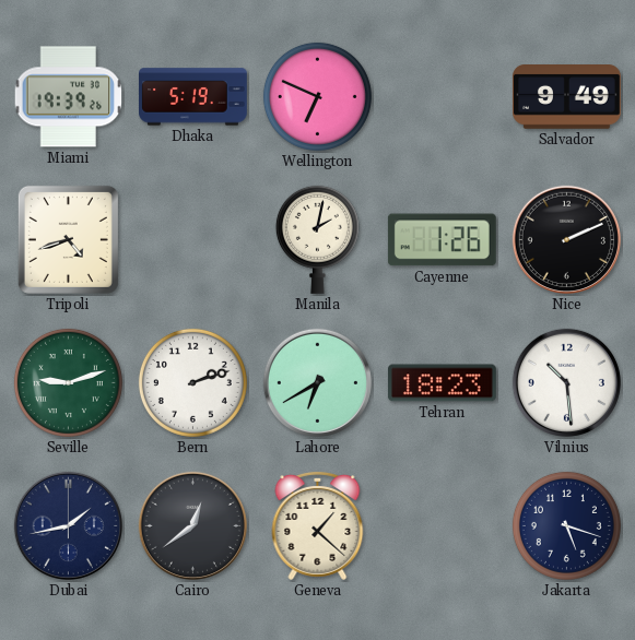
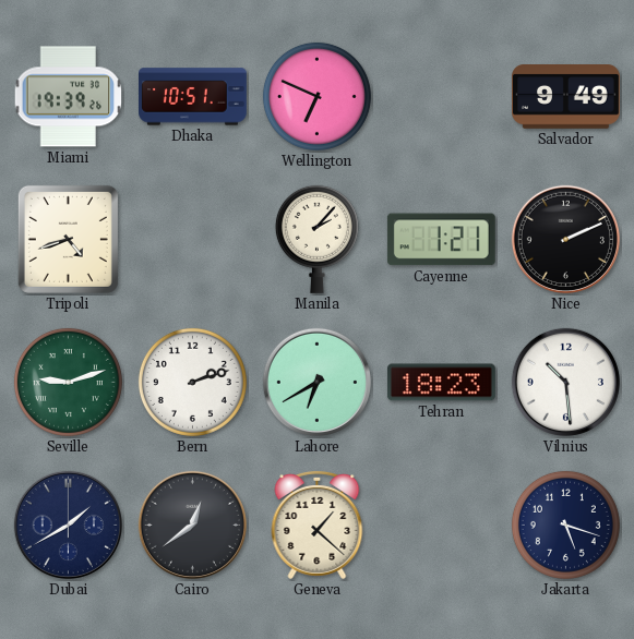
Dhaka: 5:19 -> 10:51
Manila: 2:02 -> 2:07
Cayenne: 1:26 -> 1:21
Dubai: 1:43 -> 1:40
